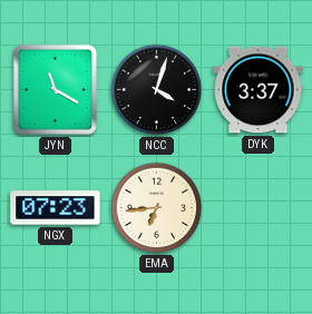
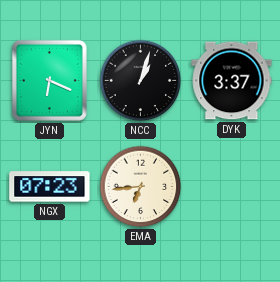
JYN: 11:20 -> 6:19
NCC: 4:03 -> 1:03
